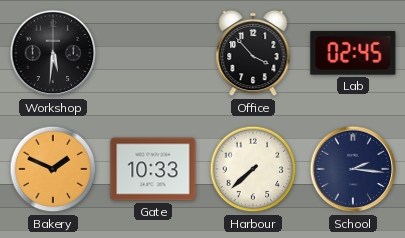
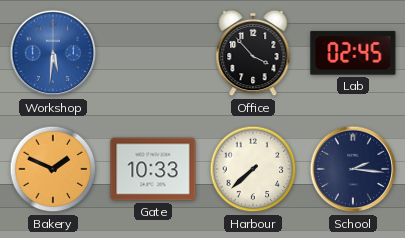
Workshop dial: black -> blue
